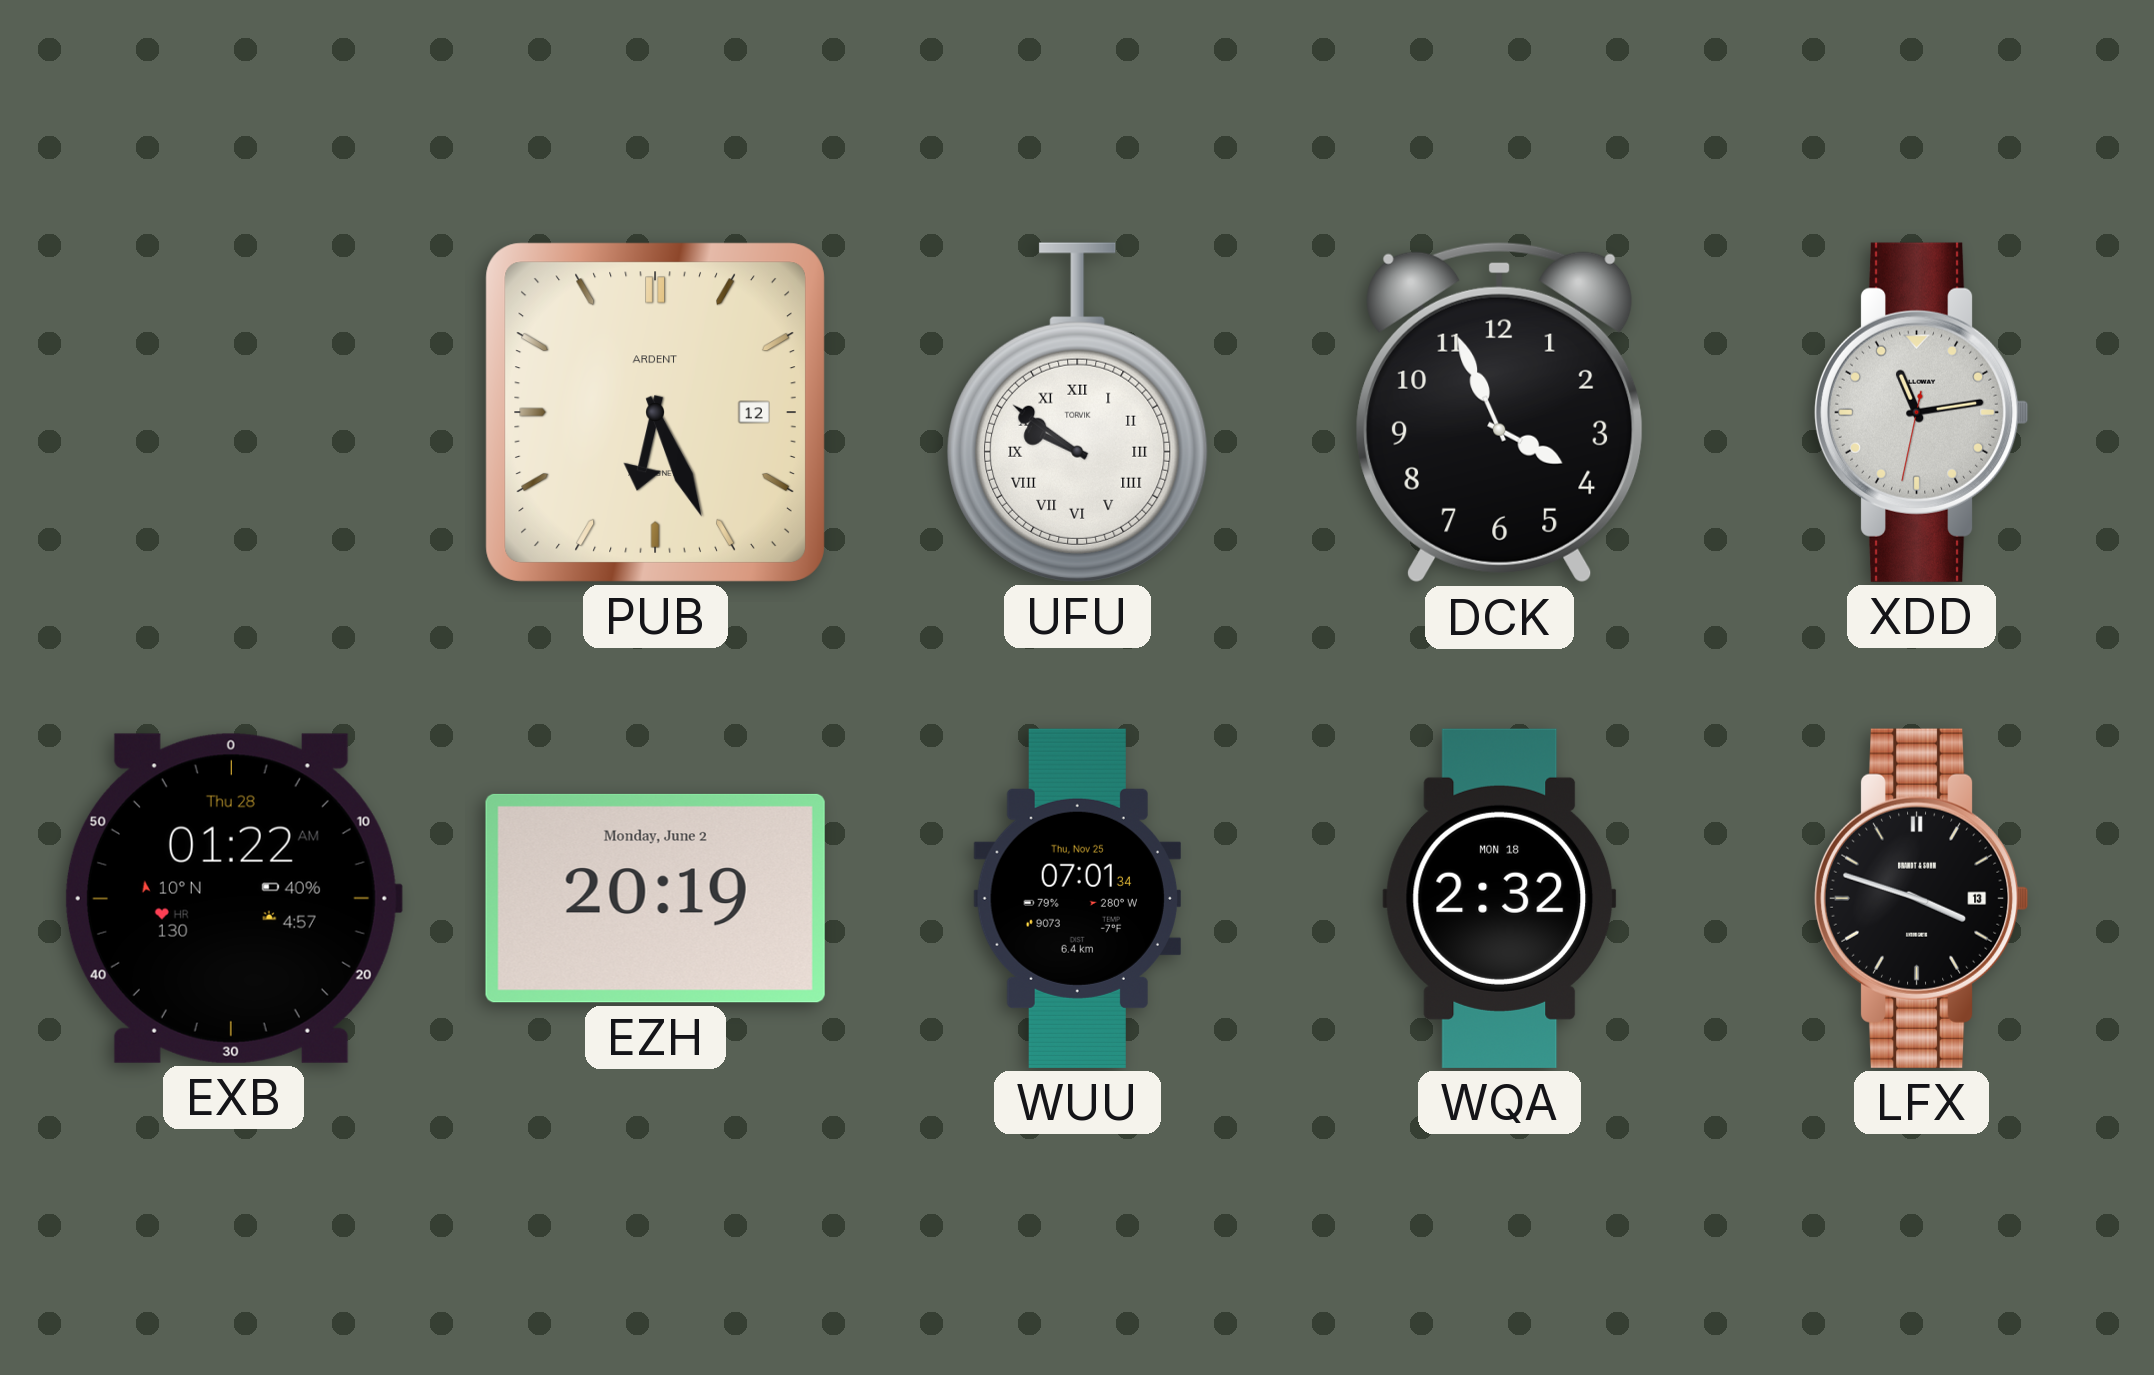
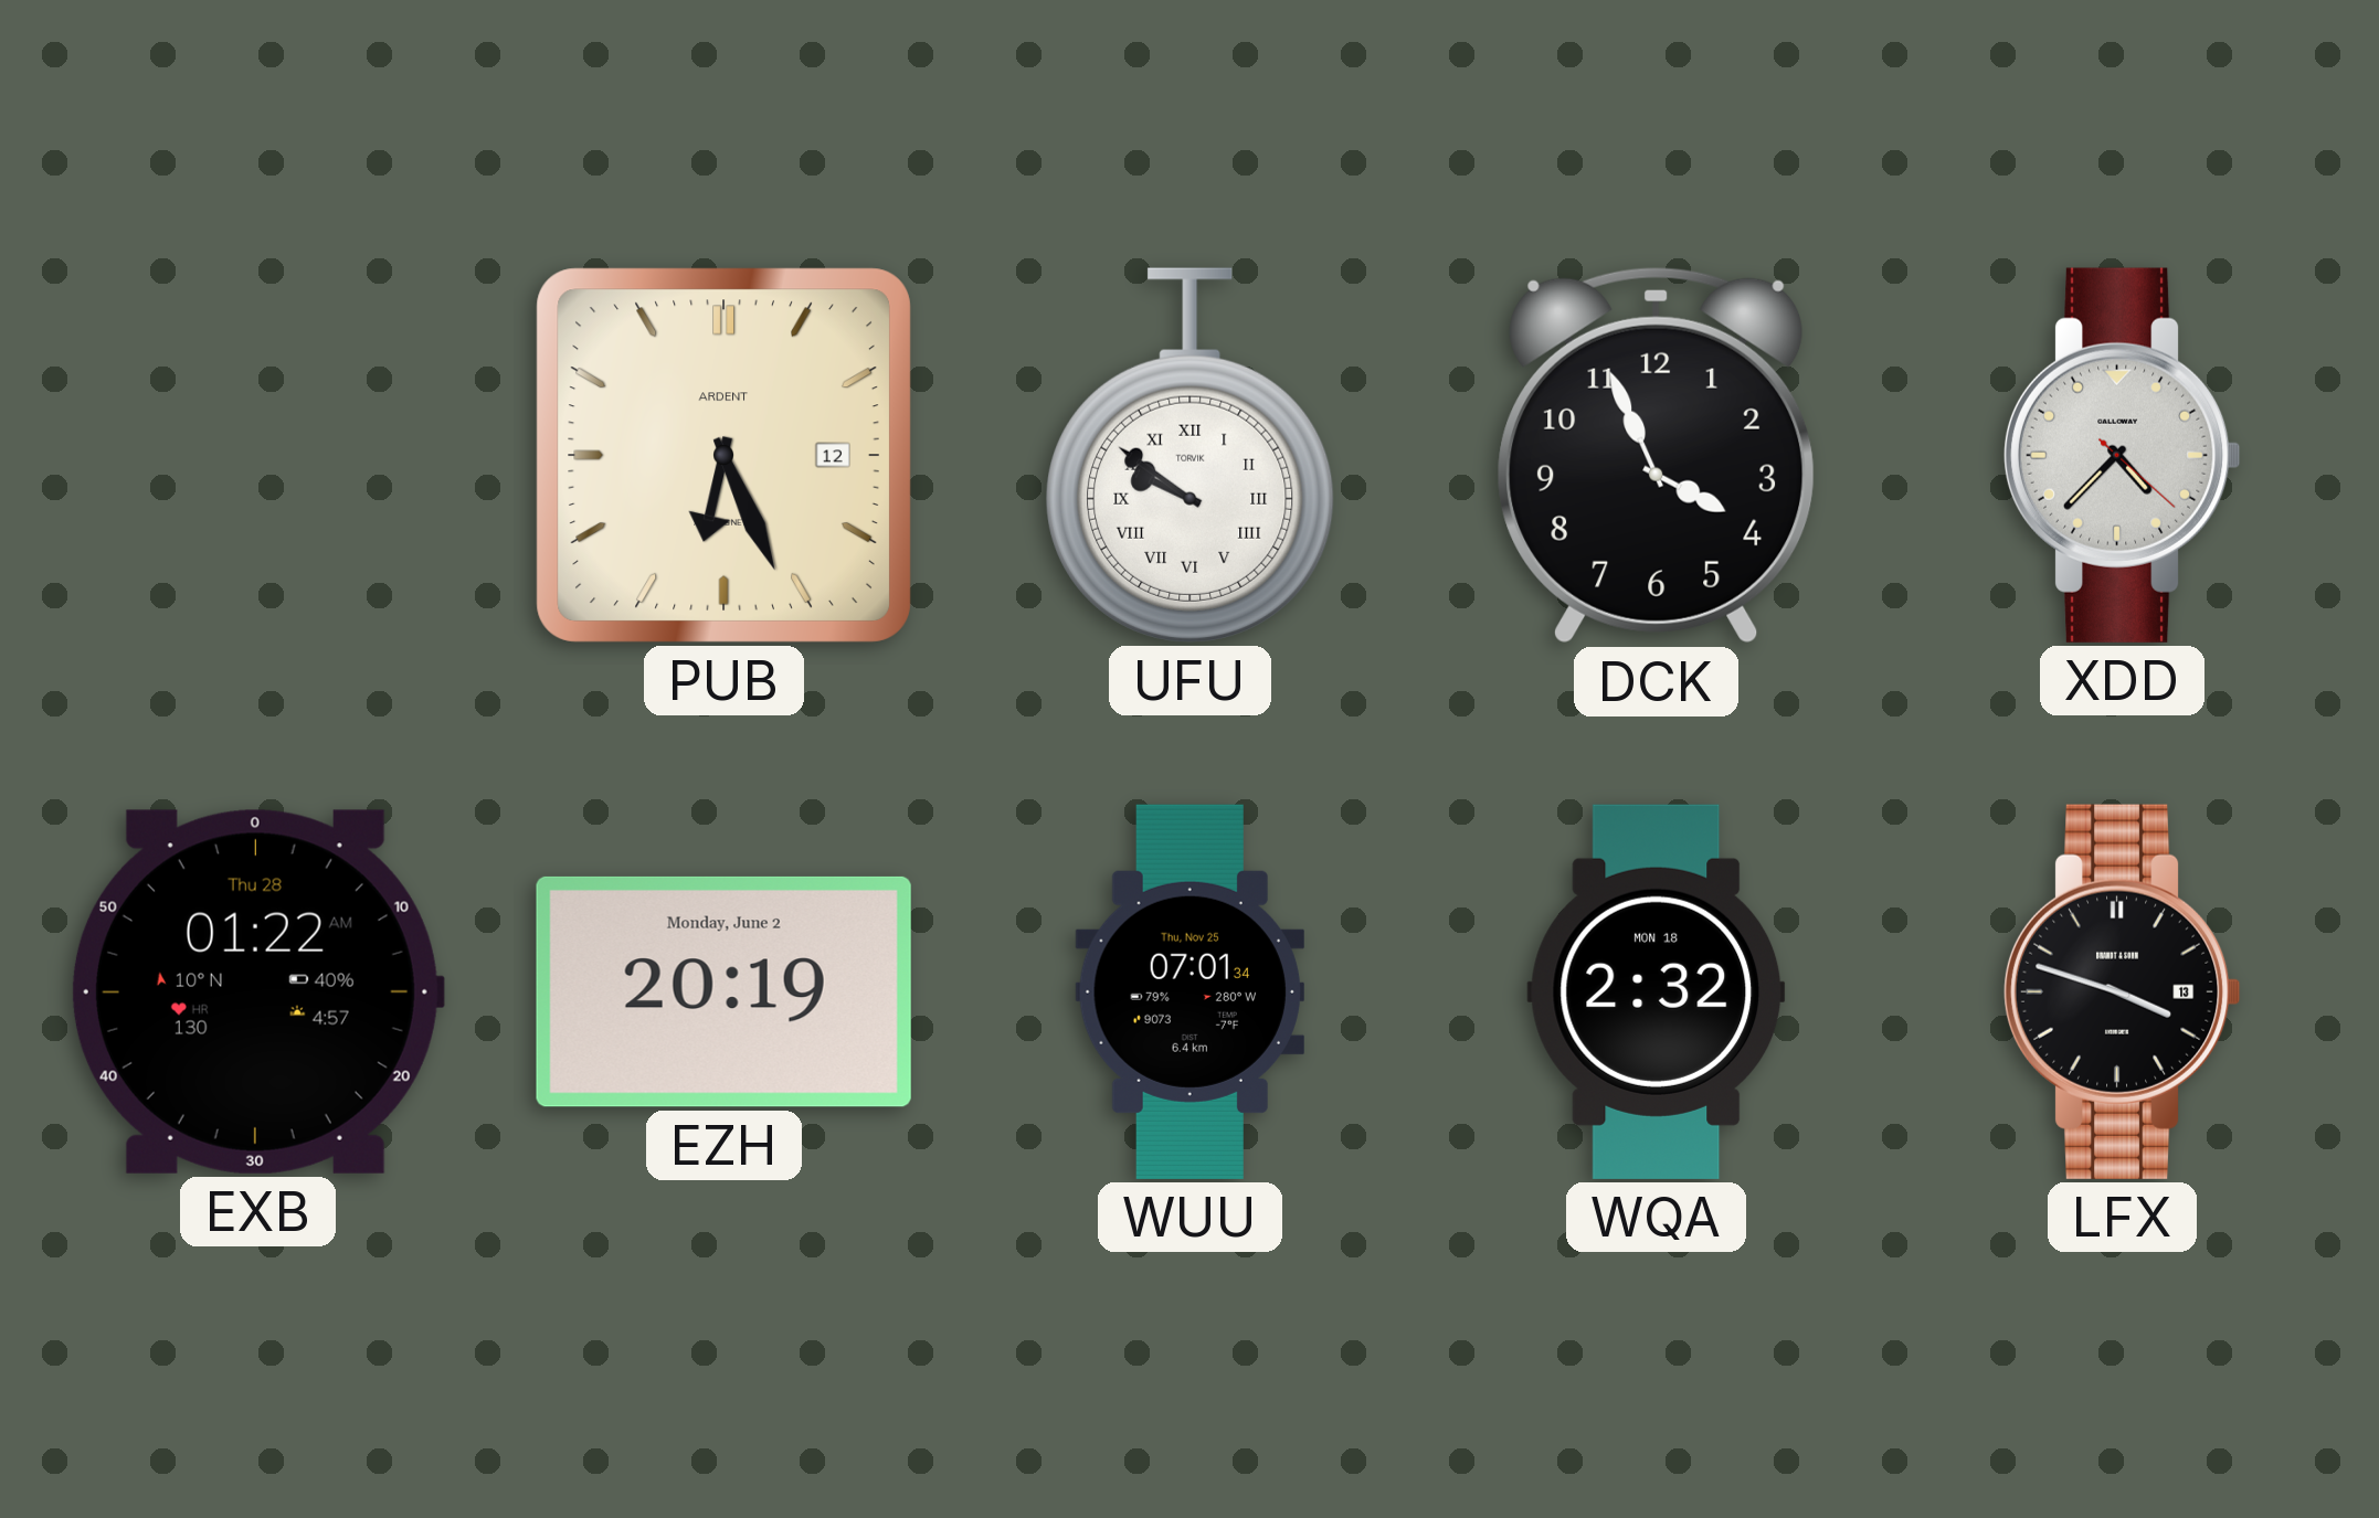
XDD: 11:13 -> 4:37
